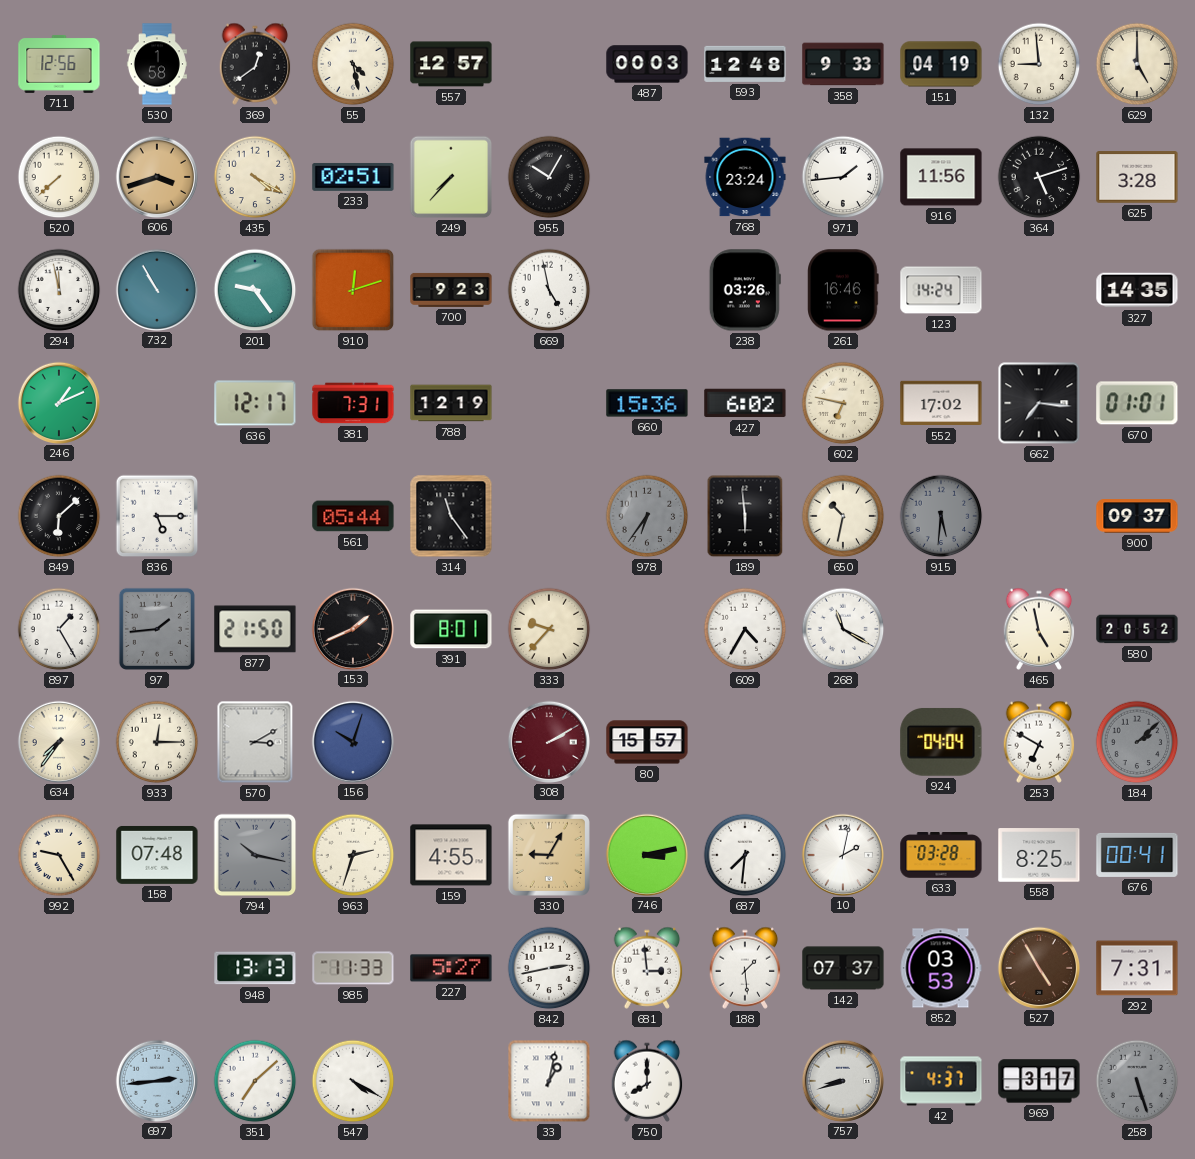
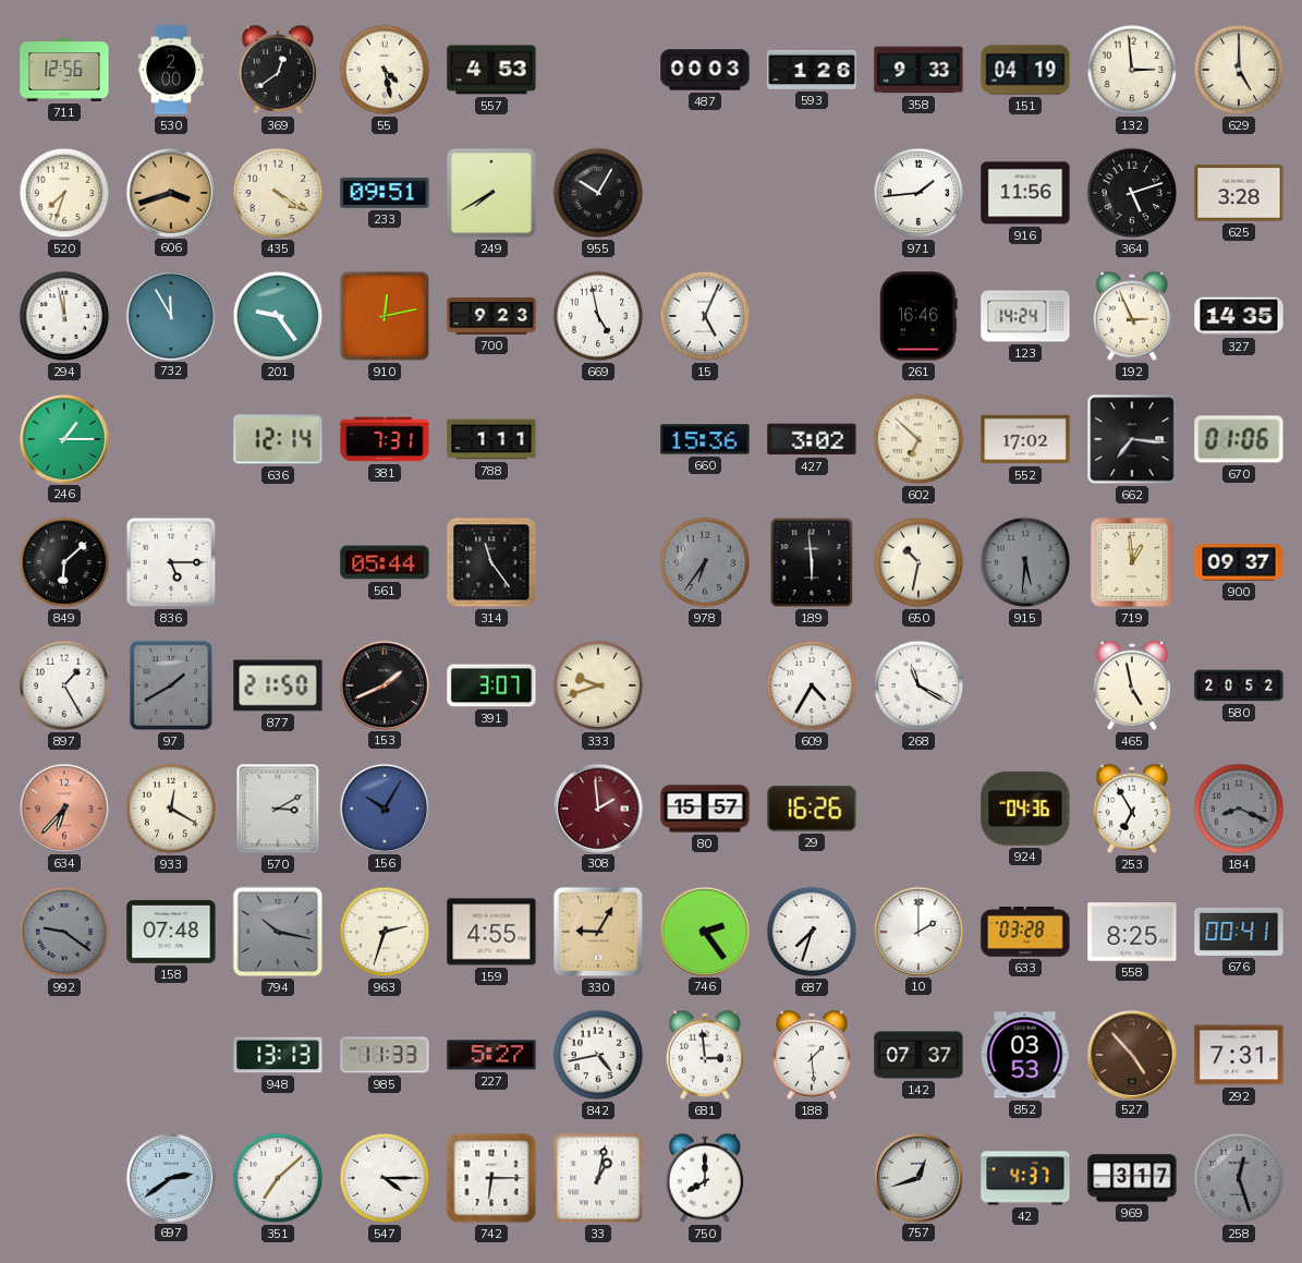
530: 1:58 -> 2:00
557: 12:57 -> 4:53
593: 12:48 -> 1:26
132: 8:59 -> 2:59
520: 7:38 -> 7:33
233: 02:51 -> 09:51
249: 7:37 -> 7:40
768: 23:24 -> none
732: 10:55 -> 11:55
910: 12:12 -> 12:13
15: none -> 5:04
238: 03:26 -> none
192: none -> 2:56
246: 1:11 -> 1:15
636: 12:17 -> 12:14
788: 12:19 -> 1:11
427: 6:02 -> 3:02
602: 6:47 -> 6:52
670: 01:01 -> 01:06
719: none -> 12:59
97: 1:44 -> 1:40
391: 8:01 -> 3:07
333: 9:37 -> 9:42
634: 7:36 -> 6:37
634 dial: cream -> salmon
933: 12:15 -> 12:20
156: 10:03 -> 10:05
308: 2:10 -> 1:59
29: none -> 16:26
924: 04:04 -> 04:36
253: 6:50 -> 6:55
184: 2:08 -> 8:19
992: 9:25 -> 9:21
992 dial: cream -> grey
746: 3:13 -> 2:24
687: 7:31 -> 7:33
10: 2:02 -> 2:00
842: 2:43 -> 4:43
527: 4:55 -> 4:53
697: 2:44 -> 2:39
547: 4:20 -> 4:15
742: none -> 6:15
757: 8:42 -> 12:42
258: 5:27 -> 12:27
